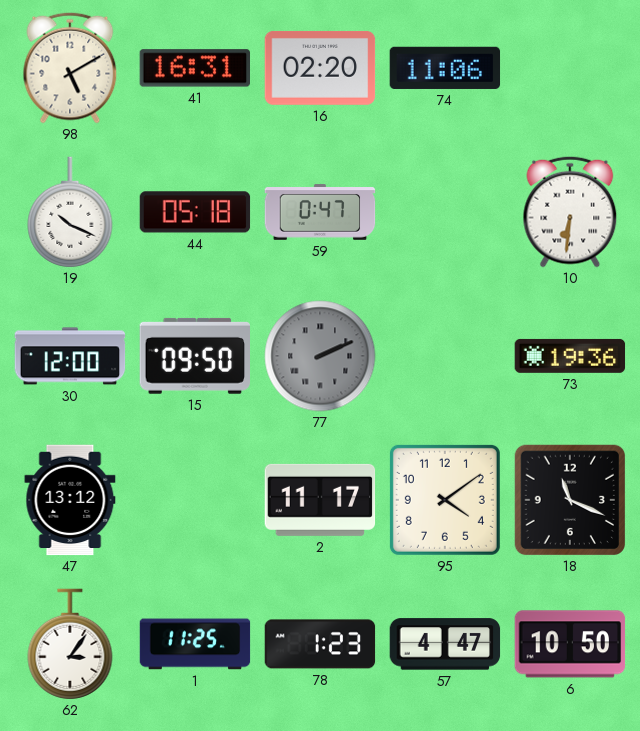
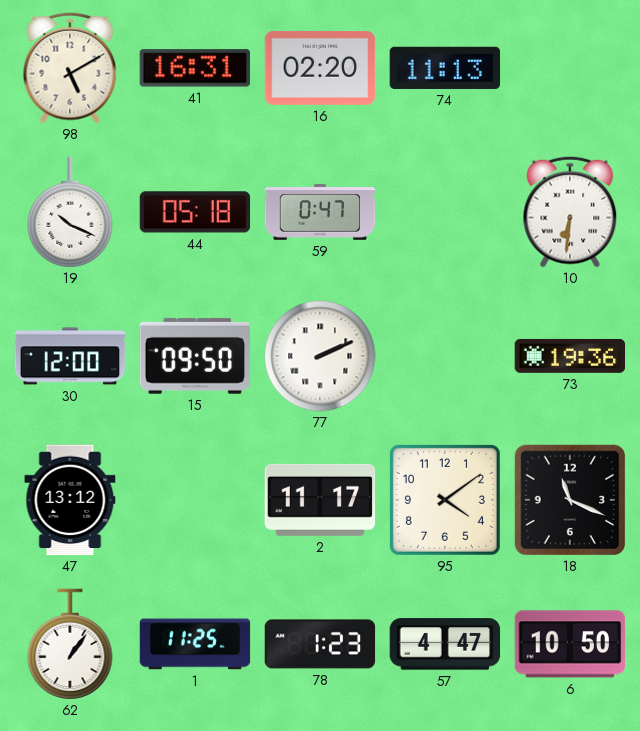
74: 11:06 -> 11:13
77 dial: grey -> white
62: 3:06 -> 1:06
